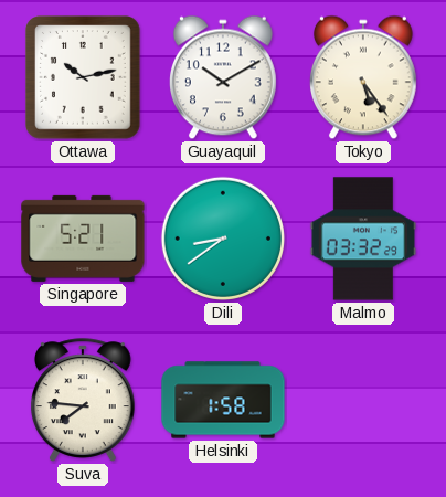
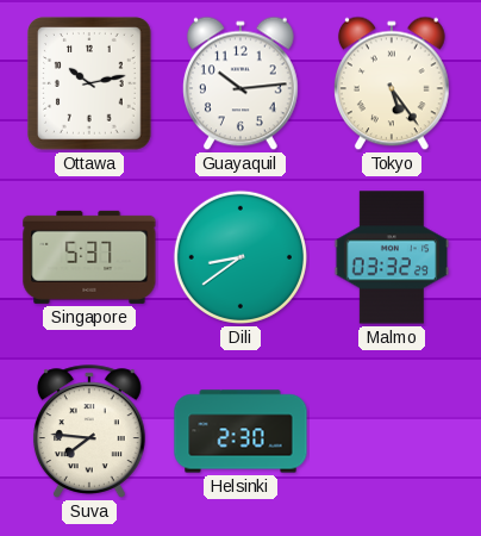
Guayaquil: 10:10 -> 10:14
Singapore: 5:21 -> 5:37
Helsinki: 1:58 -> 2:30
